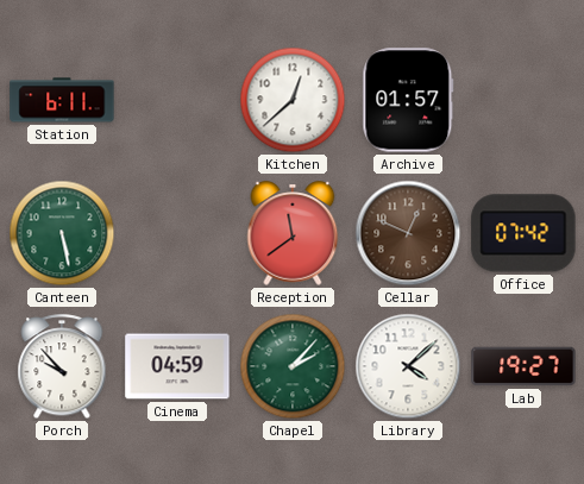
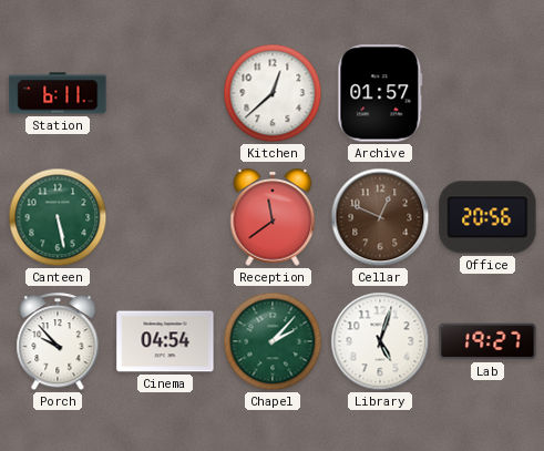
Office: 07:42 -> 20:56
Cinema: 04:59 -> 04:54
Library: 4:08 -> 5:03
